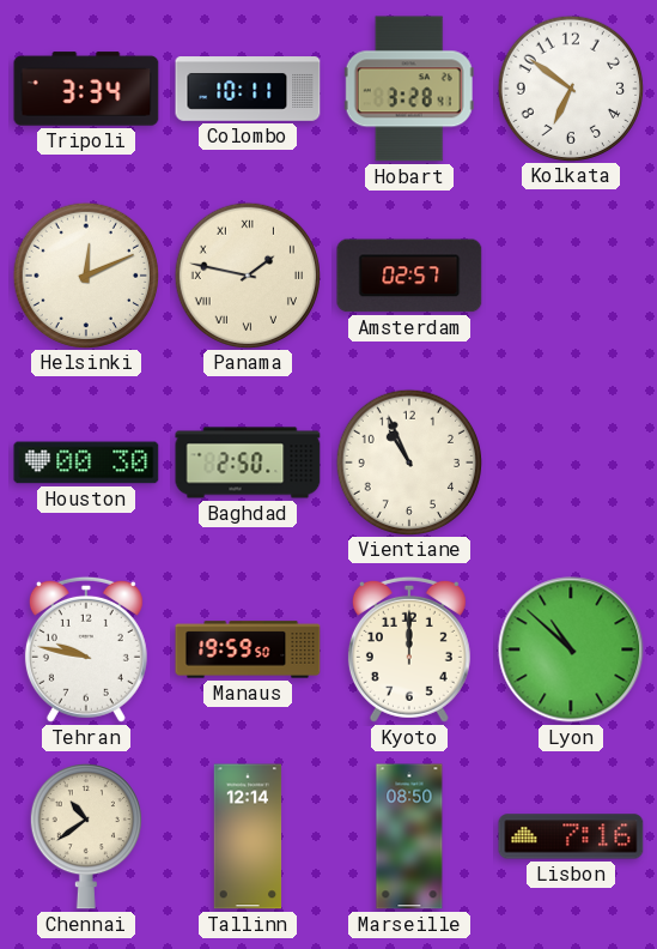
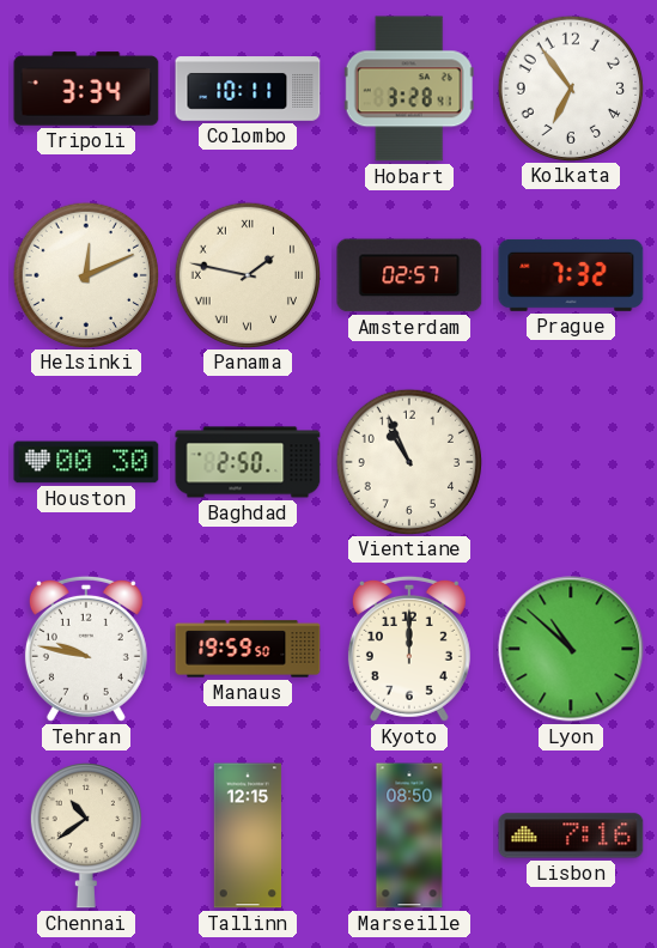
Kolkata: 6:51 -> 6:54
Prague: none -> 7:32
Tallinn: 12:14 -> 12:15
